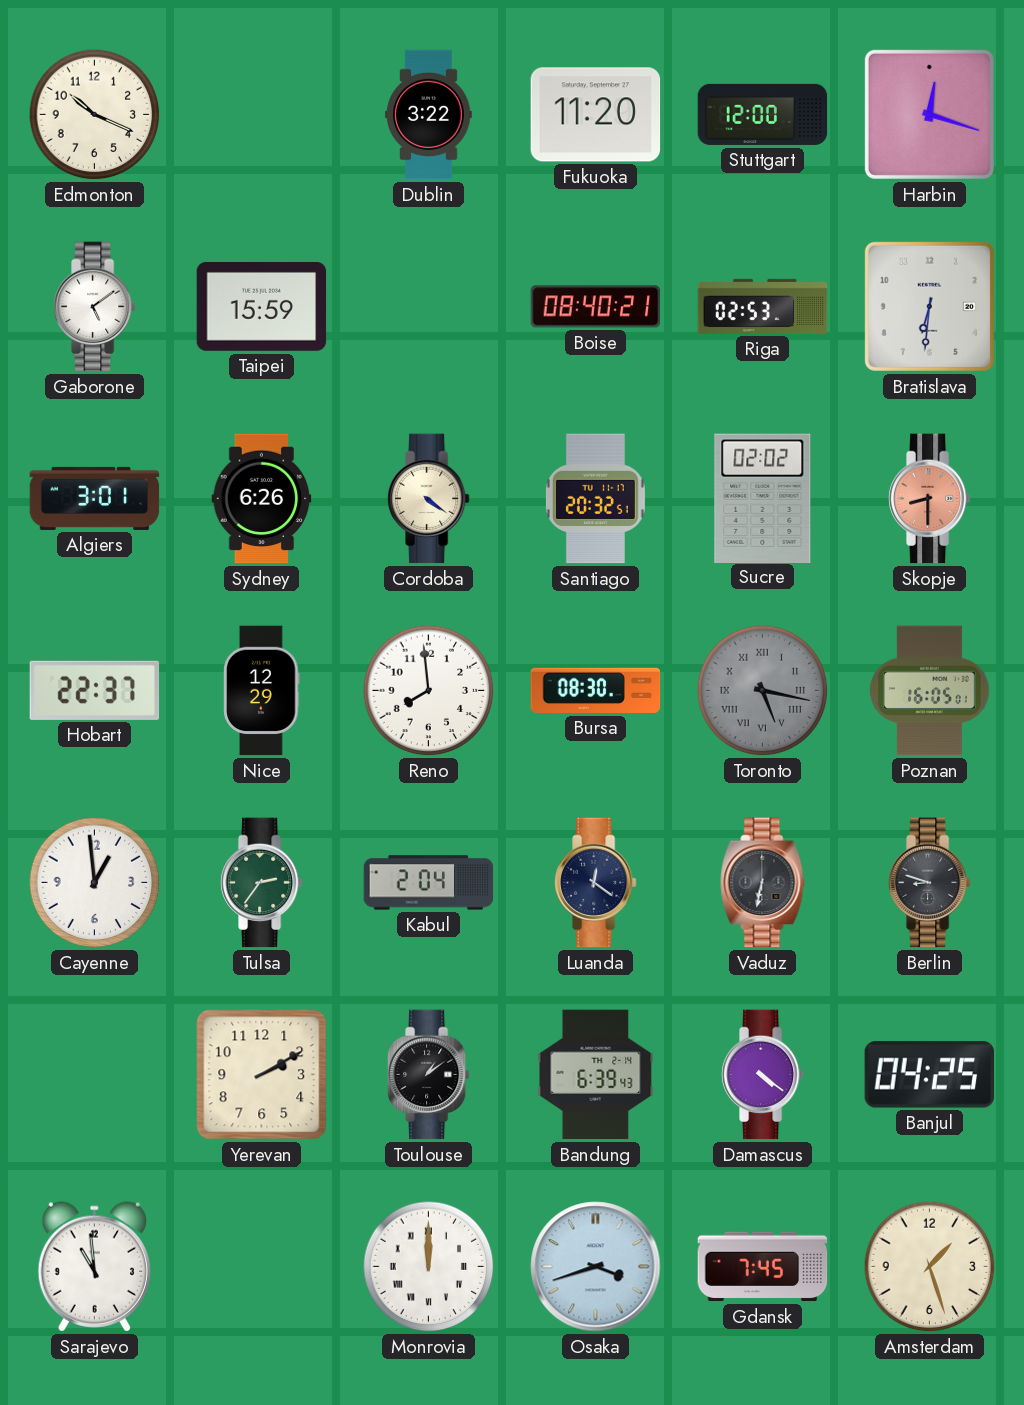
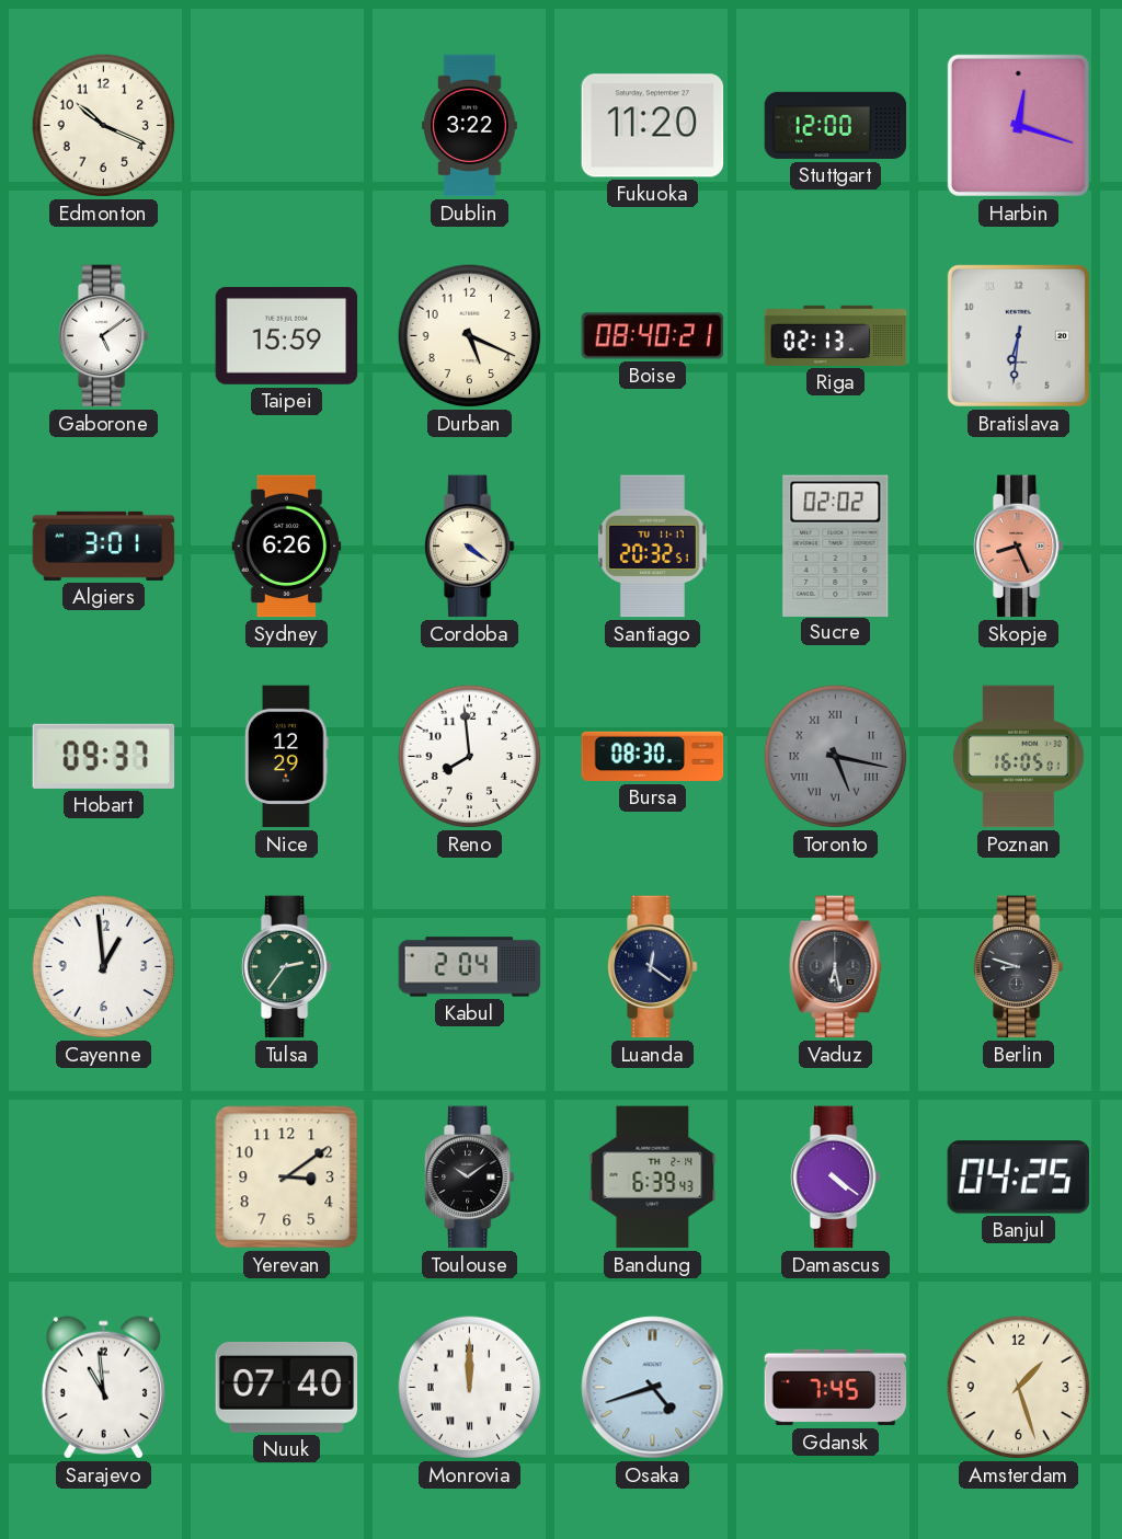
Durban: none -> 5:19
Riga: 02:53 -> 02:13
Skopje: 8:30 -> 8:26
Hobart: 22:37 -> 09:37
Vaduz: 6:32 -> 6:28
Yerevan: 2:10 -> 3:09
Toulouse: 1:09 -> 10:09
Nuuk: none -> 07:40
Osaka: 3:42 -> 4:42
